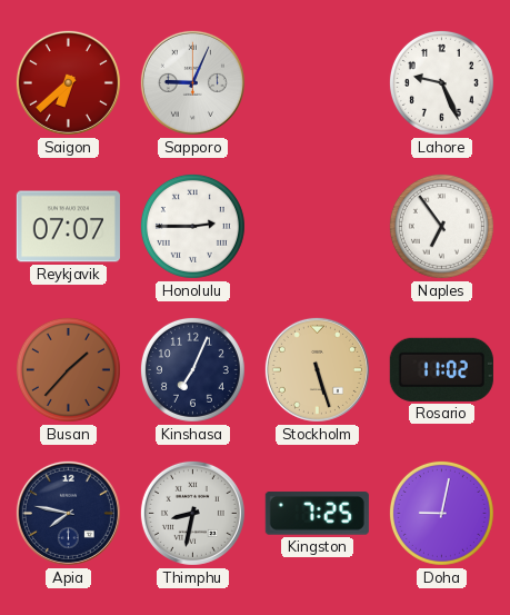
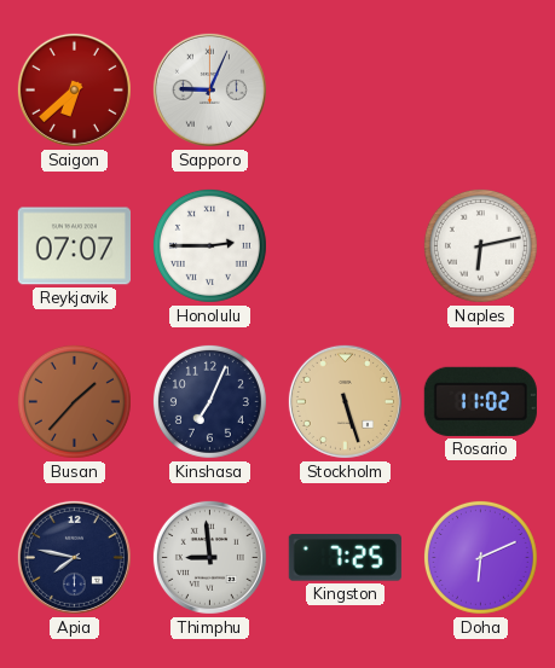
Lahore: 9:26 -> none
Naples: 6:54 -> 6:13
Thimphu: 8:32 -> 8:59
Doha: 9:02 -> 6:11
